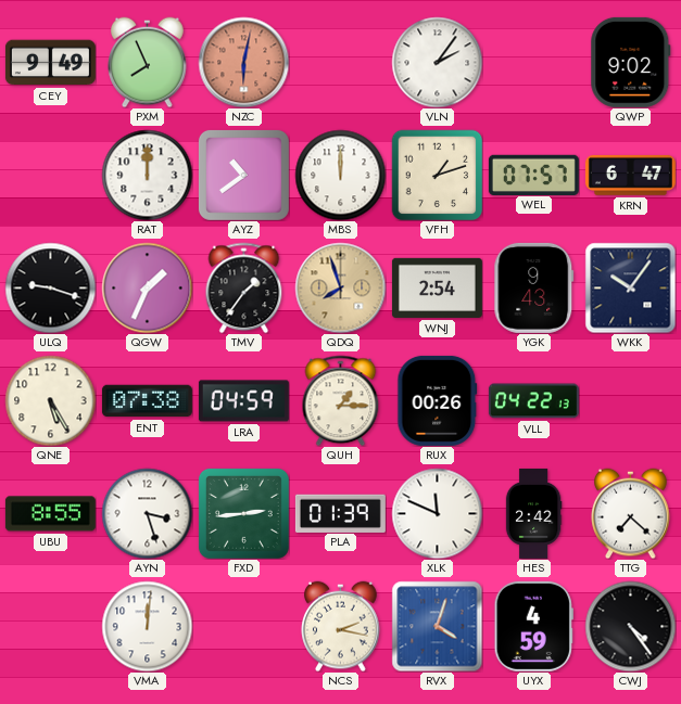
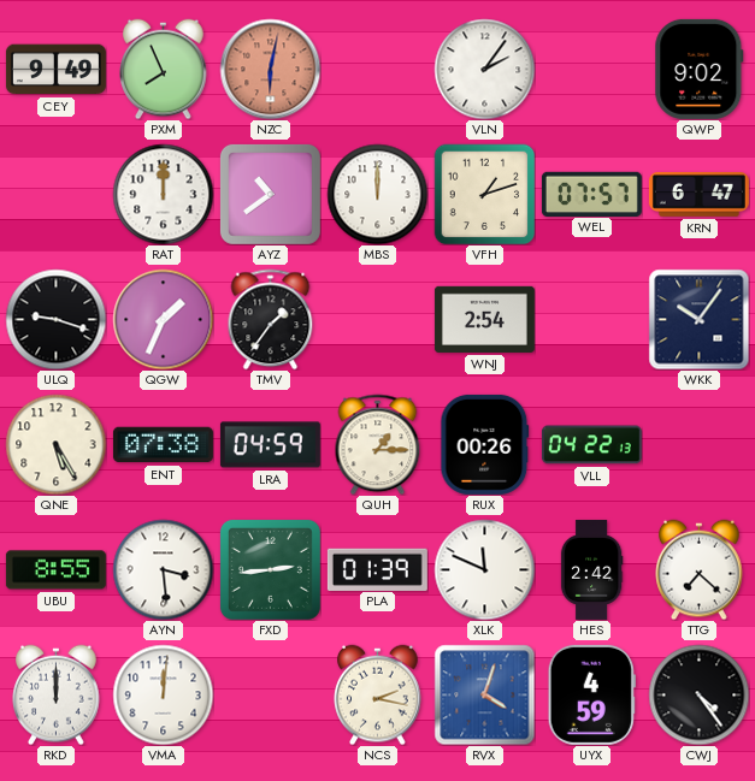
QDQ: 7:57 -> none
YGK: 9:43 -> none
AYN: 3:27 -> 3:29
RKD: none -> 12:00
